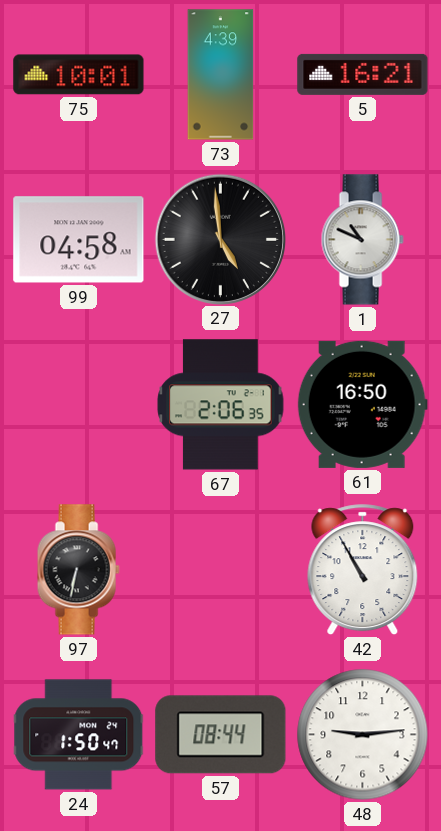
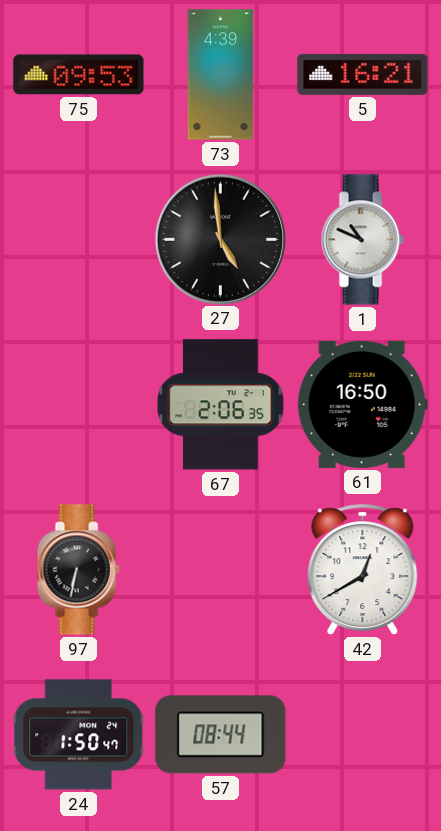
75: 10:01 -> 09:53
99: 04:58 -> none
42: 10:55 -> 12:40
48: 9:14 -> none
